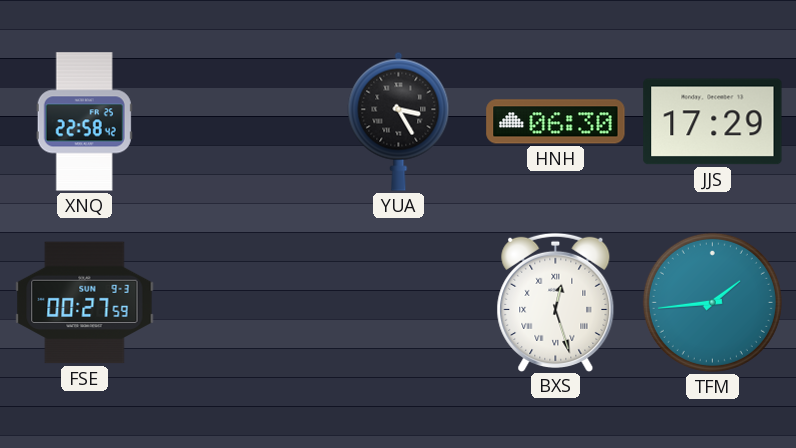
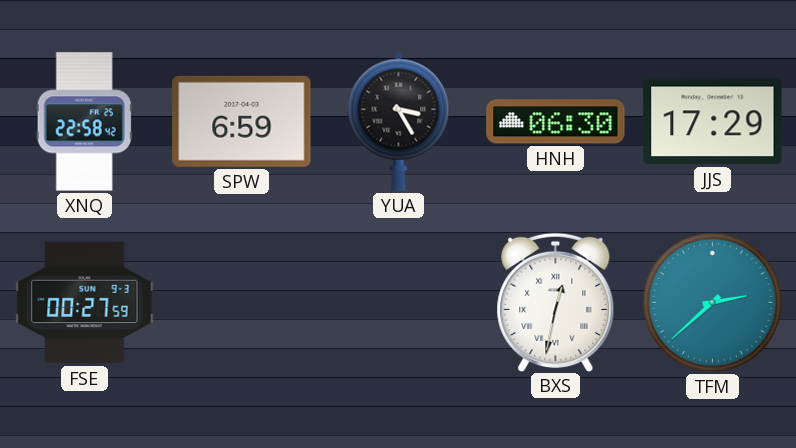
SPW: none -> 6:59
BXS: 12:27 -> 12:32
TFM: 1:44 -> 2:38
